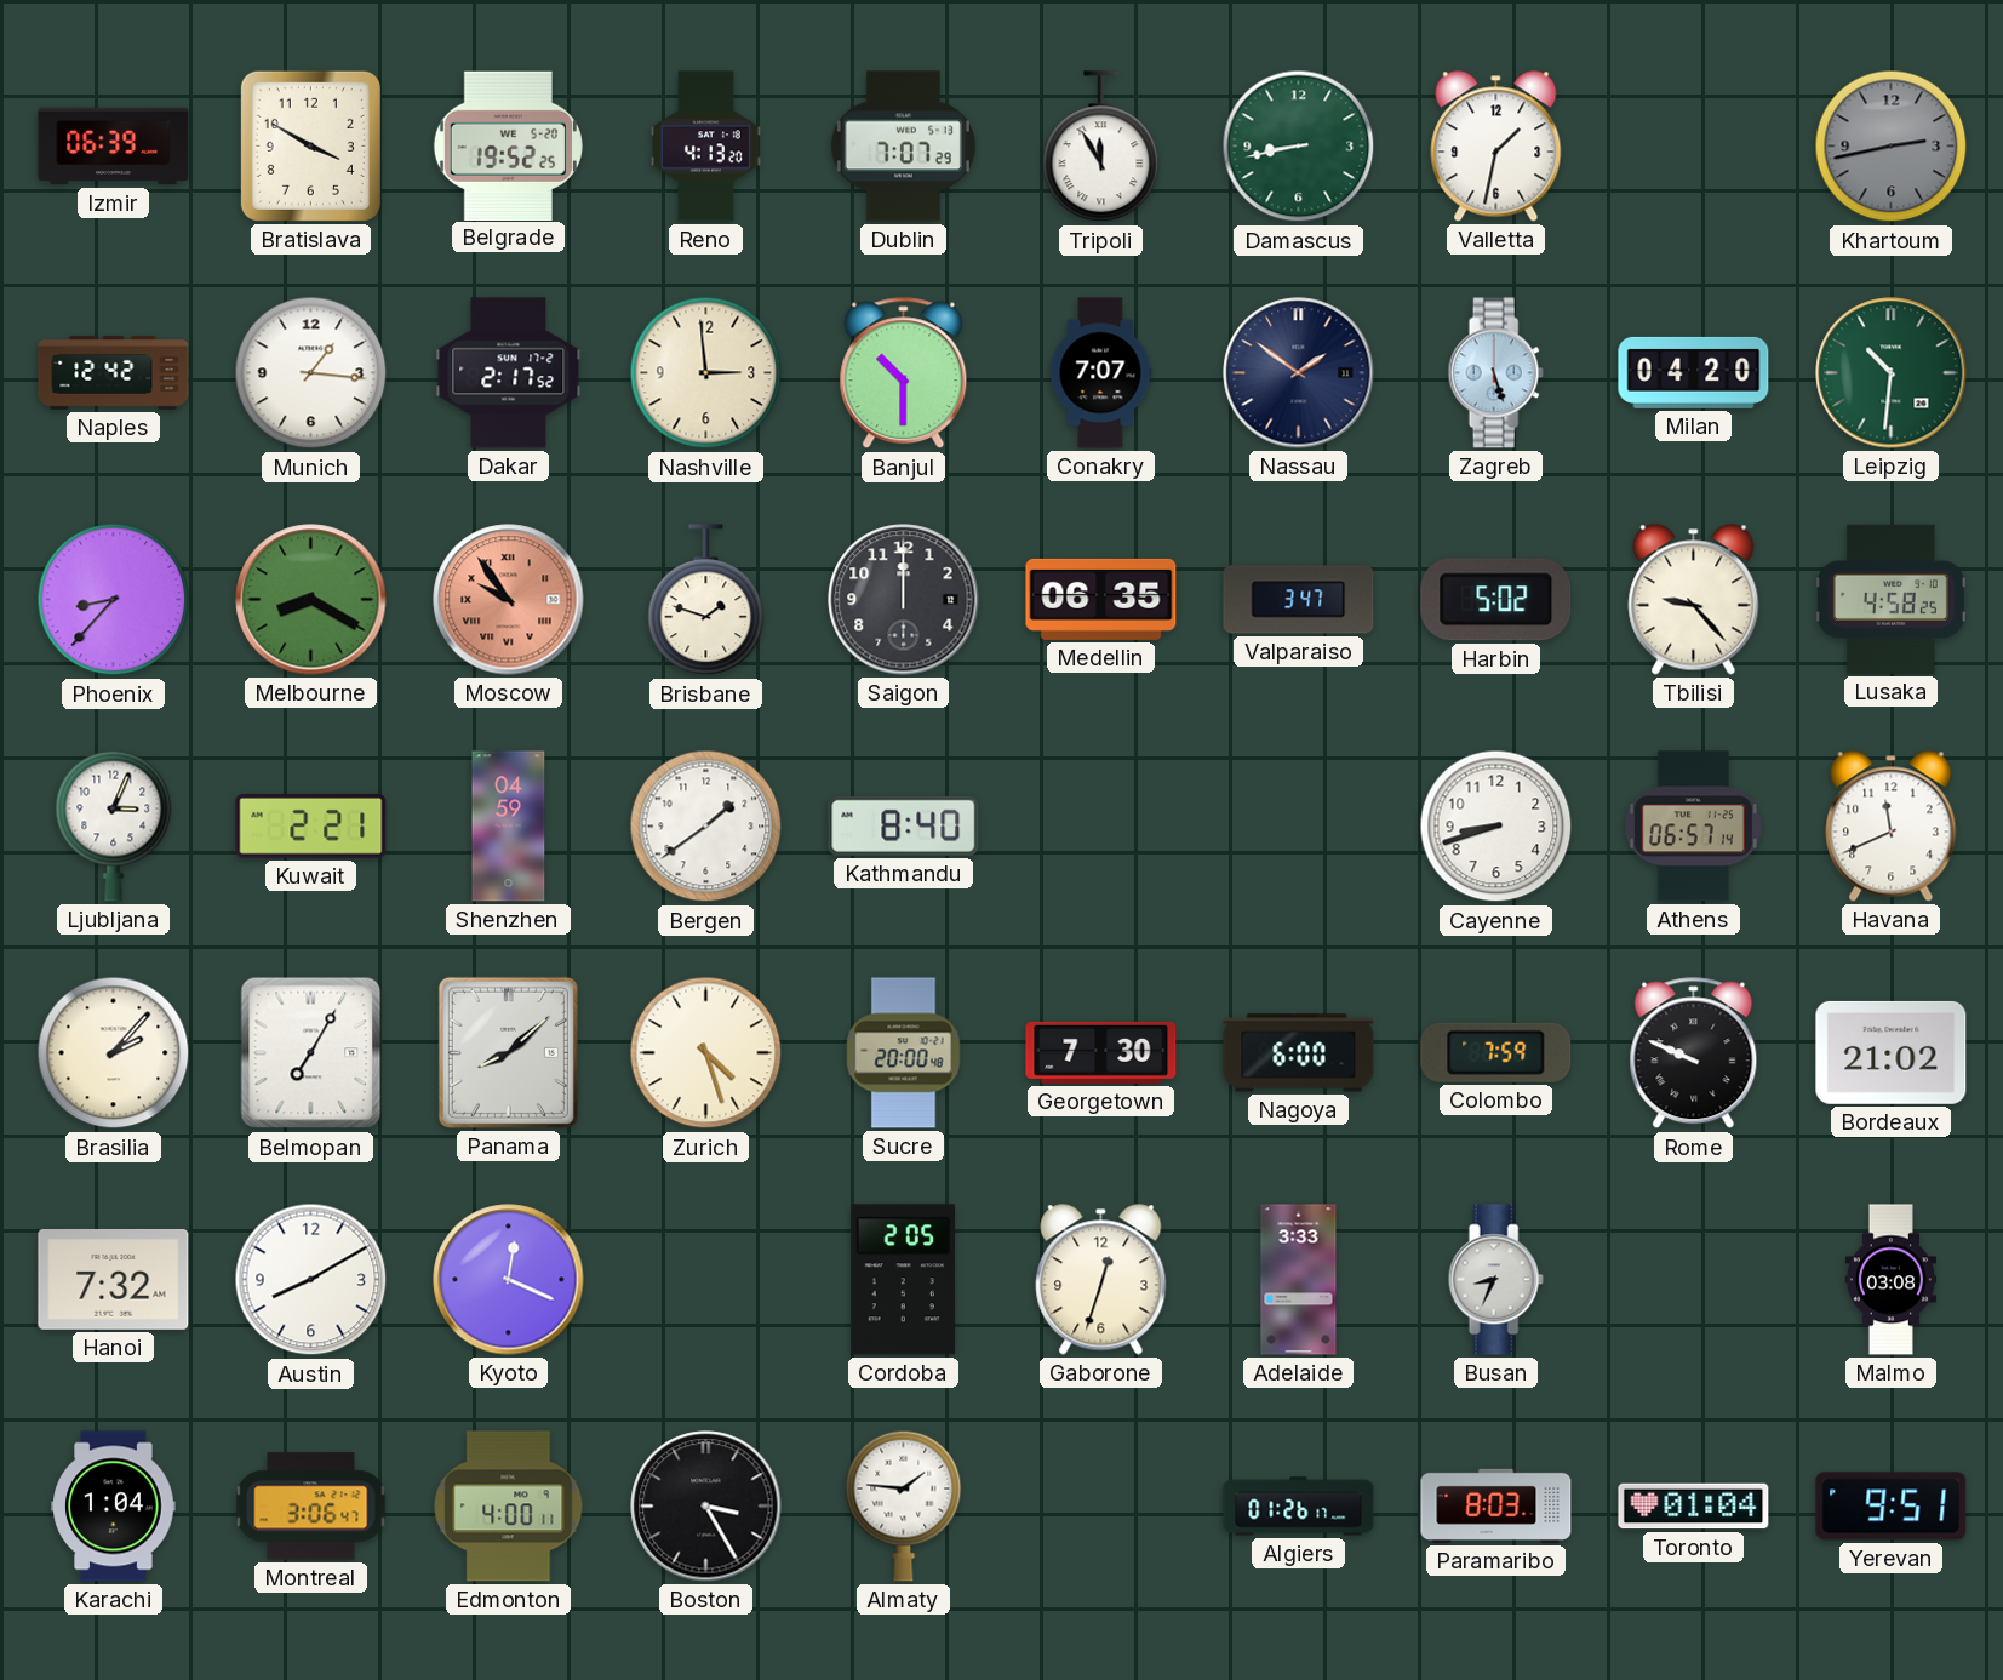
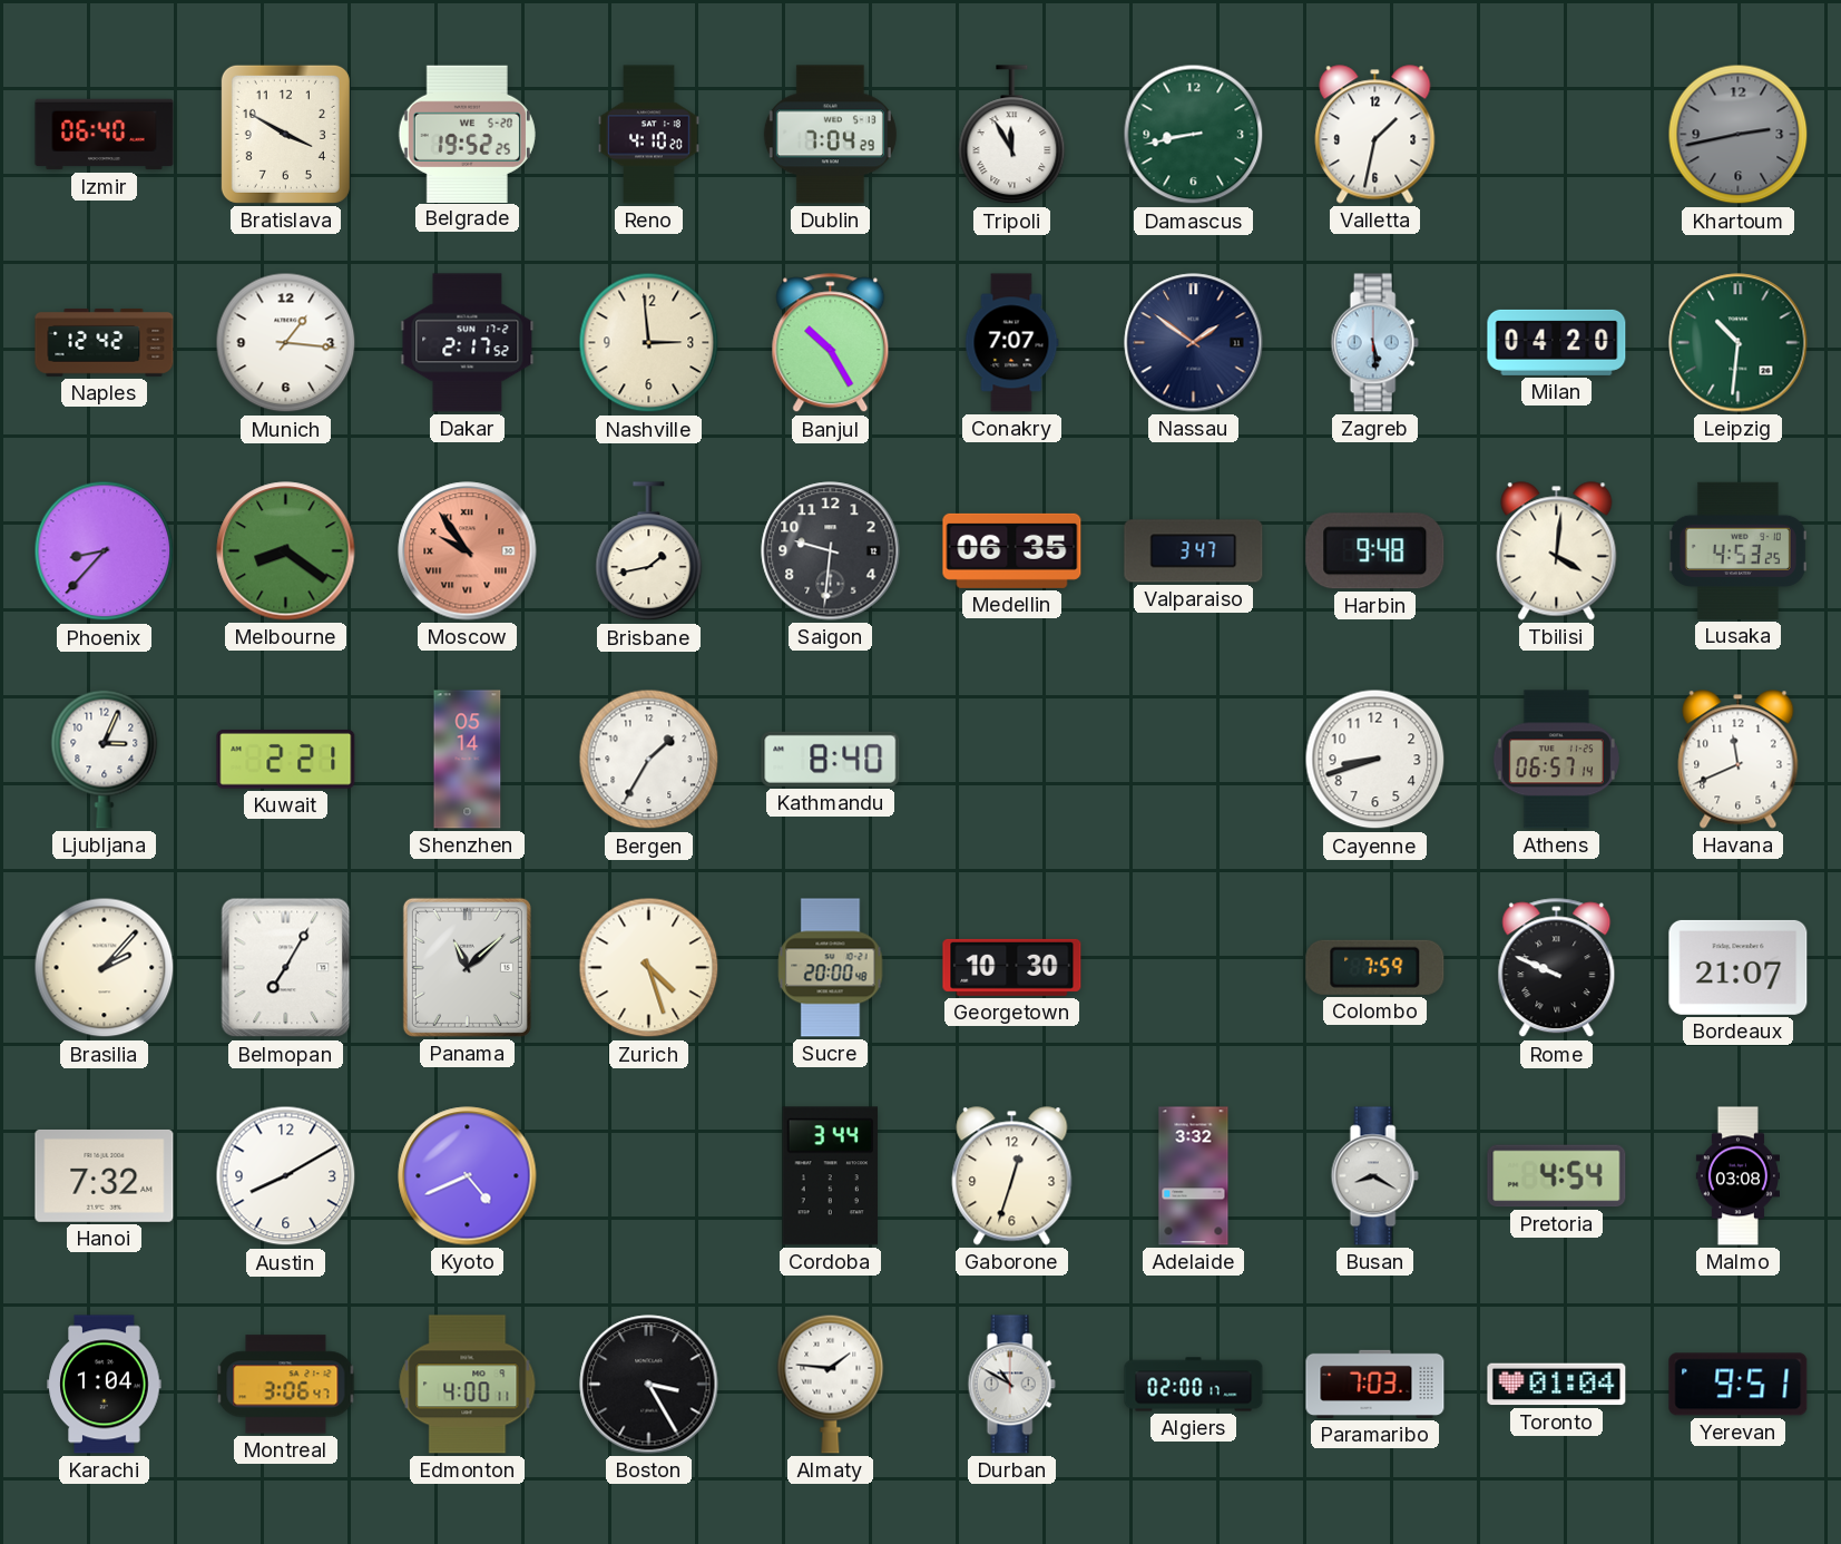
Izmir: 06:39 -> 06:40
Reno: 4:13 -> 4:10
Dublin: 7:07 -> 7:04
Banjul: 10:30 -> 10:25
Zagreb: 5:27 -> 5:29
Melbourne: 8:20 -> 8:21
Brisbane: 1:48 -> 1:43
Saigon: 12:00 -> 9:31
Harbin: 5:02 -> 9:48
Tbilisi: 9:23 -> 4:01
Lusaka: 4:58 -> 4:53
Shenzhen: 04:59 -> 05:14
Bergen: 1:39 -> 1:35
Panama: 8:08 -> 11:08
Georgetown: 7:30 -> 10:30
Nagoya: 6:00 -> none
Bordeaux: 21:02 -> 21:07
Kyoto: 12:19 -> 4:41
Cordoba: 2:05 -> 3:44
Adelaide: 3:33 -> 3:32
Busan: 8:34 -> 8:20
Pretoria: none -> 4:54
Durban: none -> 10:50
Algiers: 01:26 -> 02:00
Paramaribo: 8:03 -> 7:03
